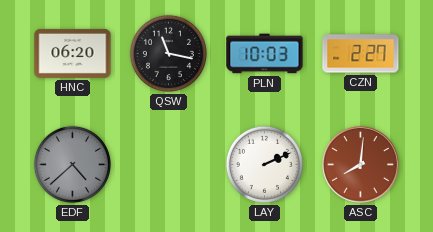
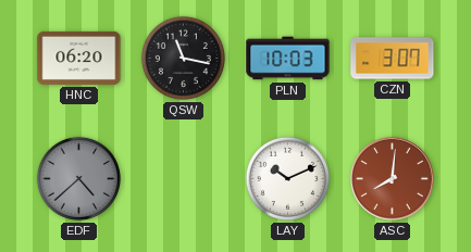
CZN: 2:27 -> 3:07
LAY: 2:11 -> 10:11
